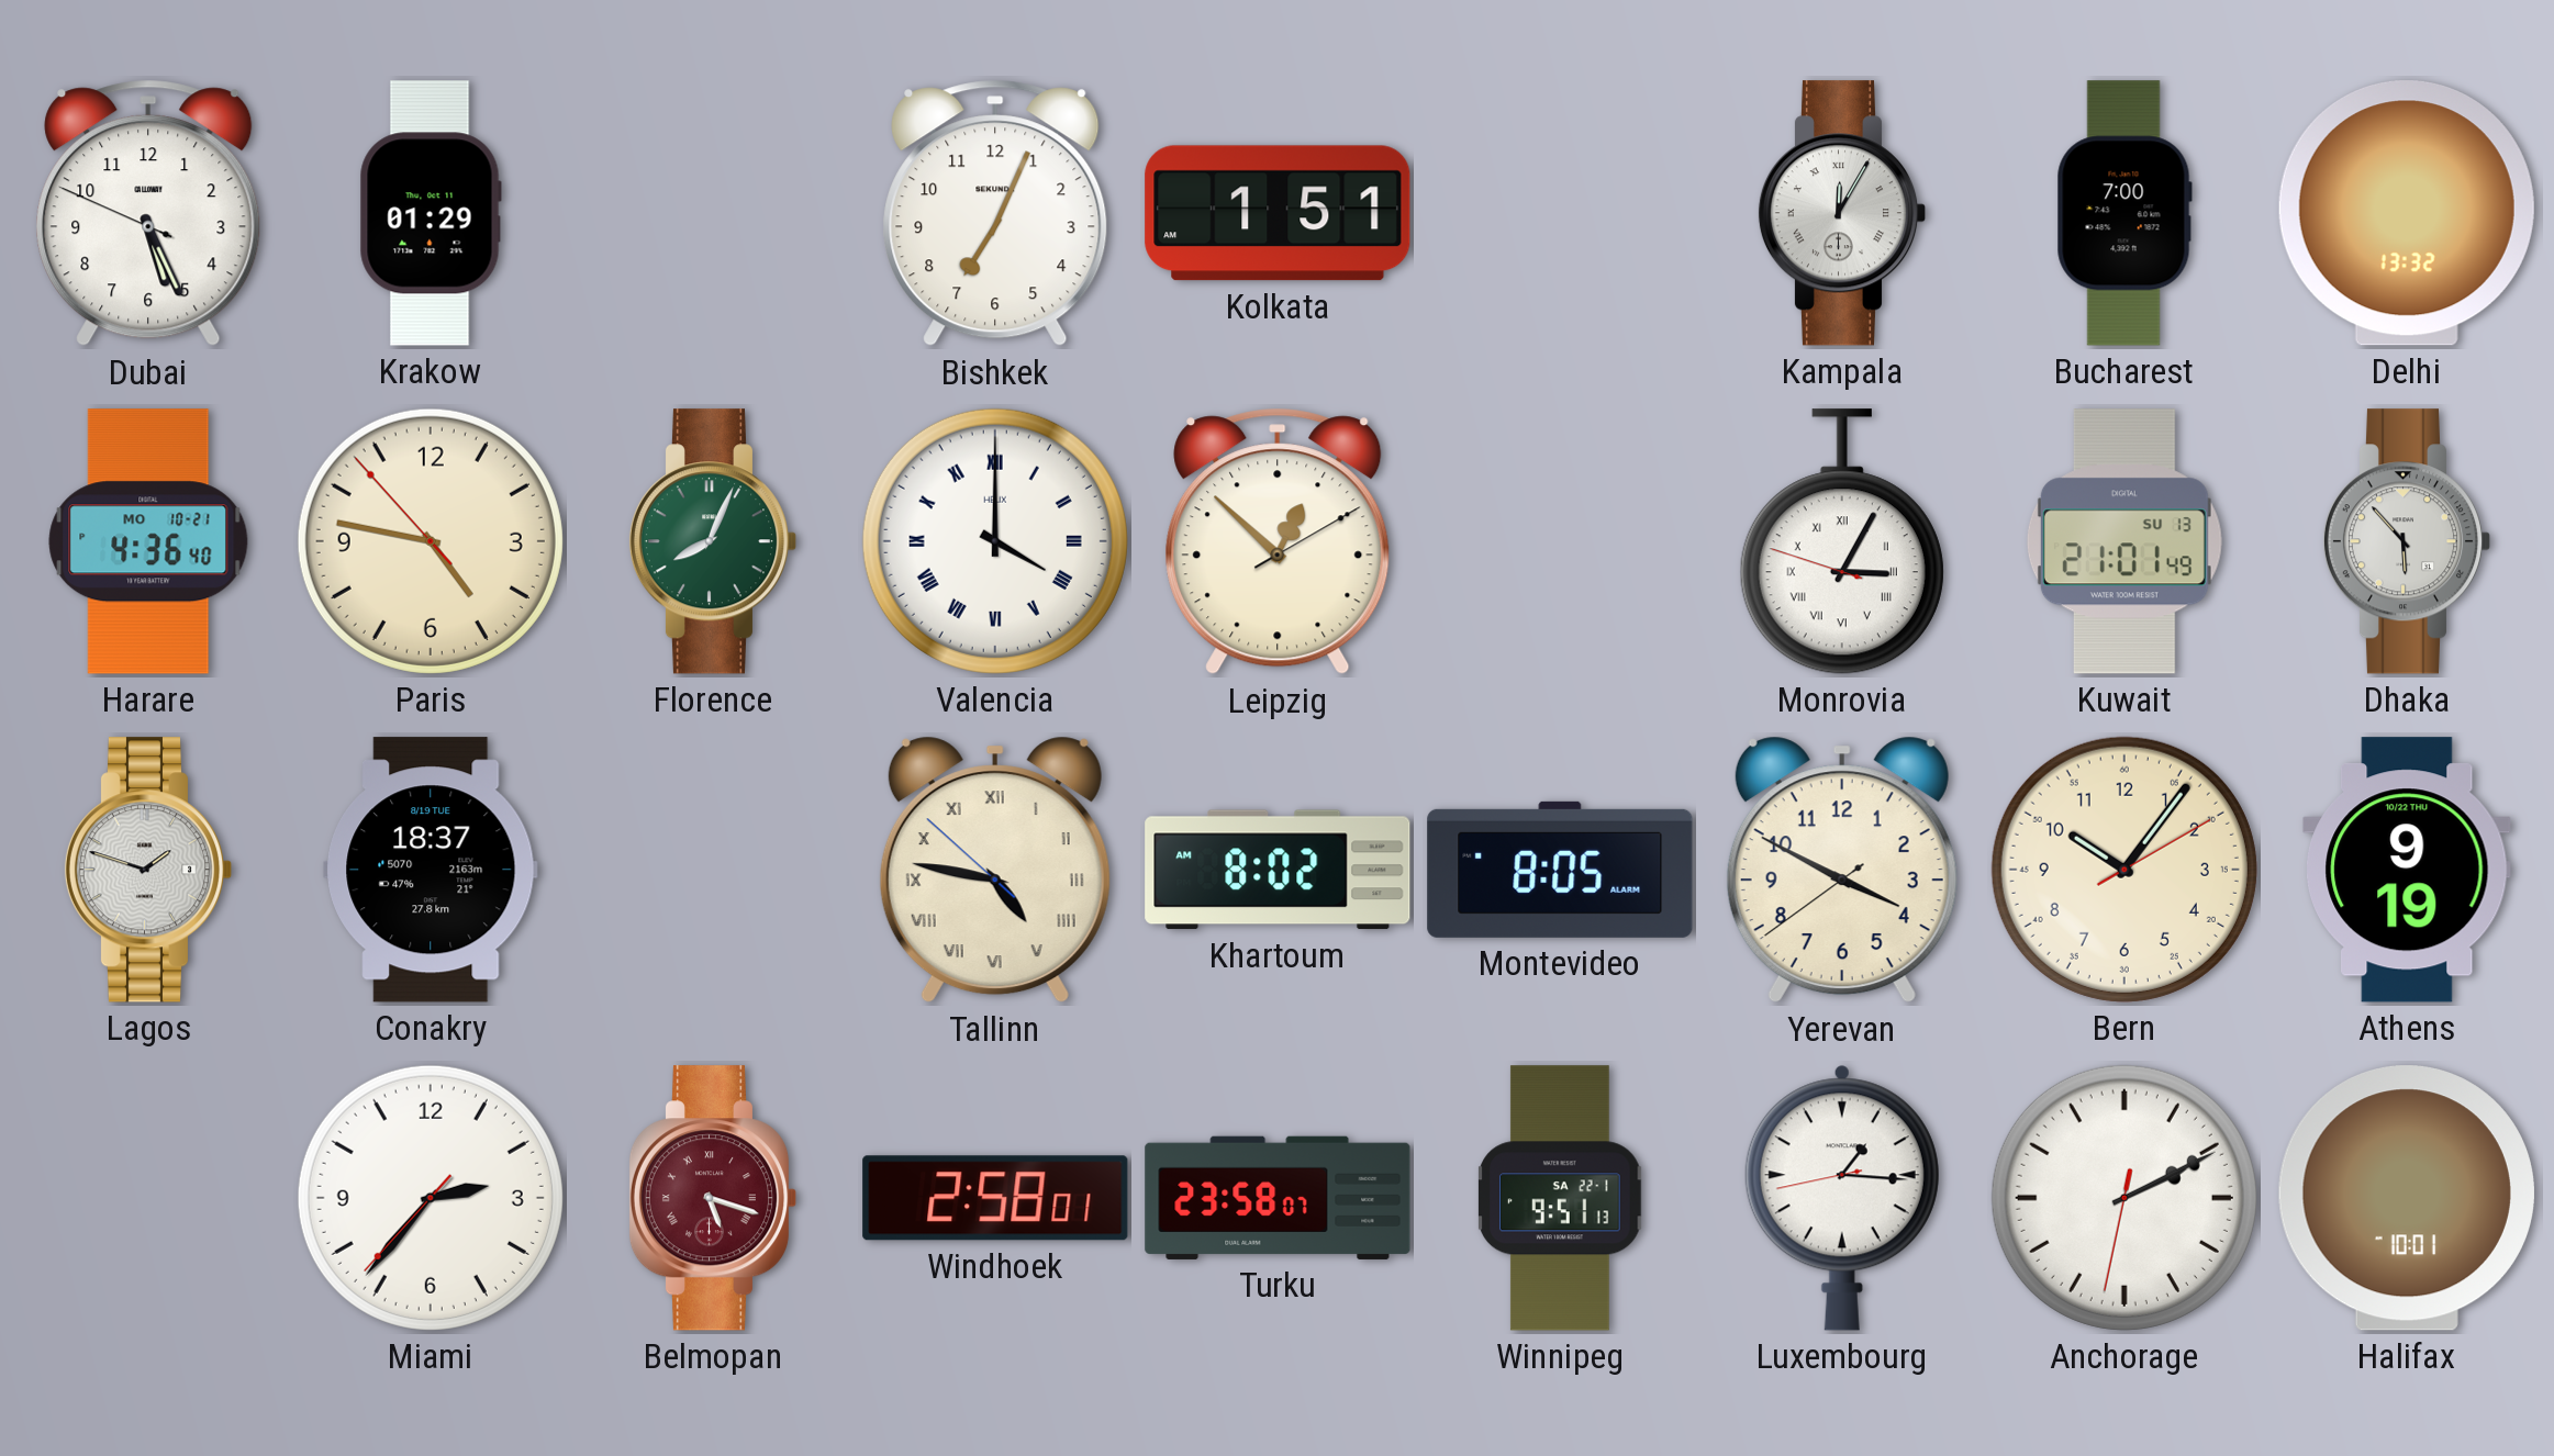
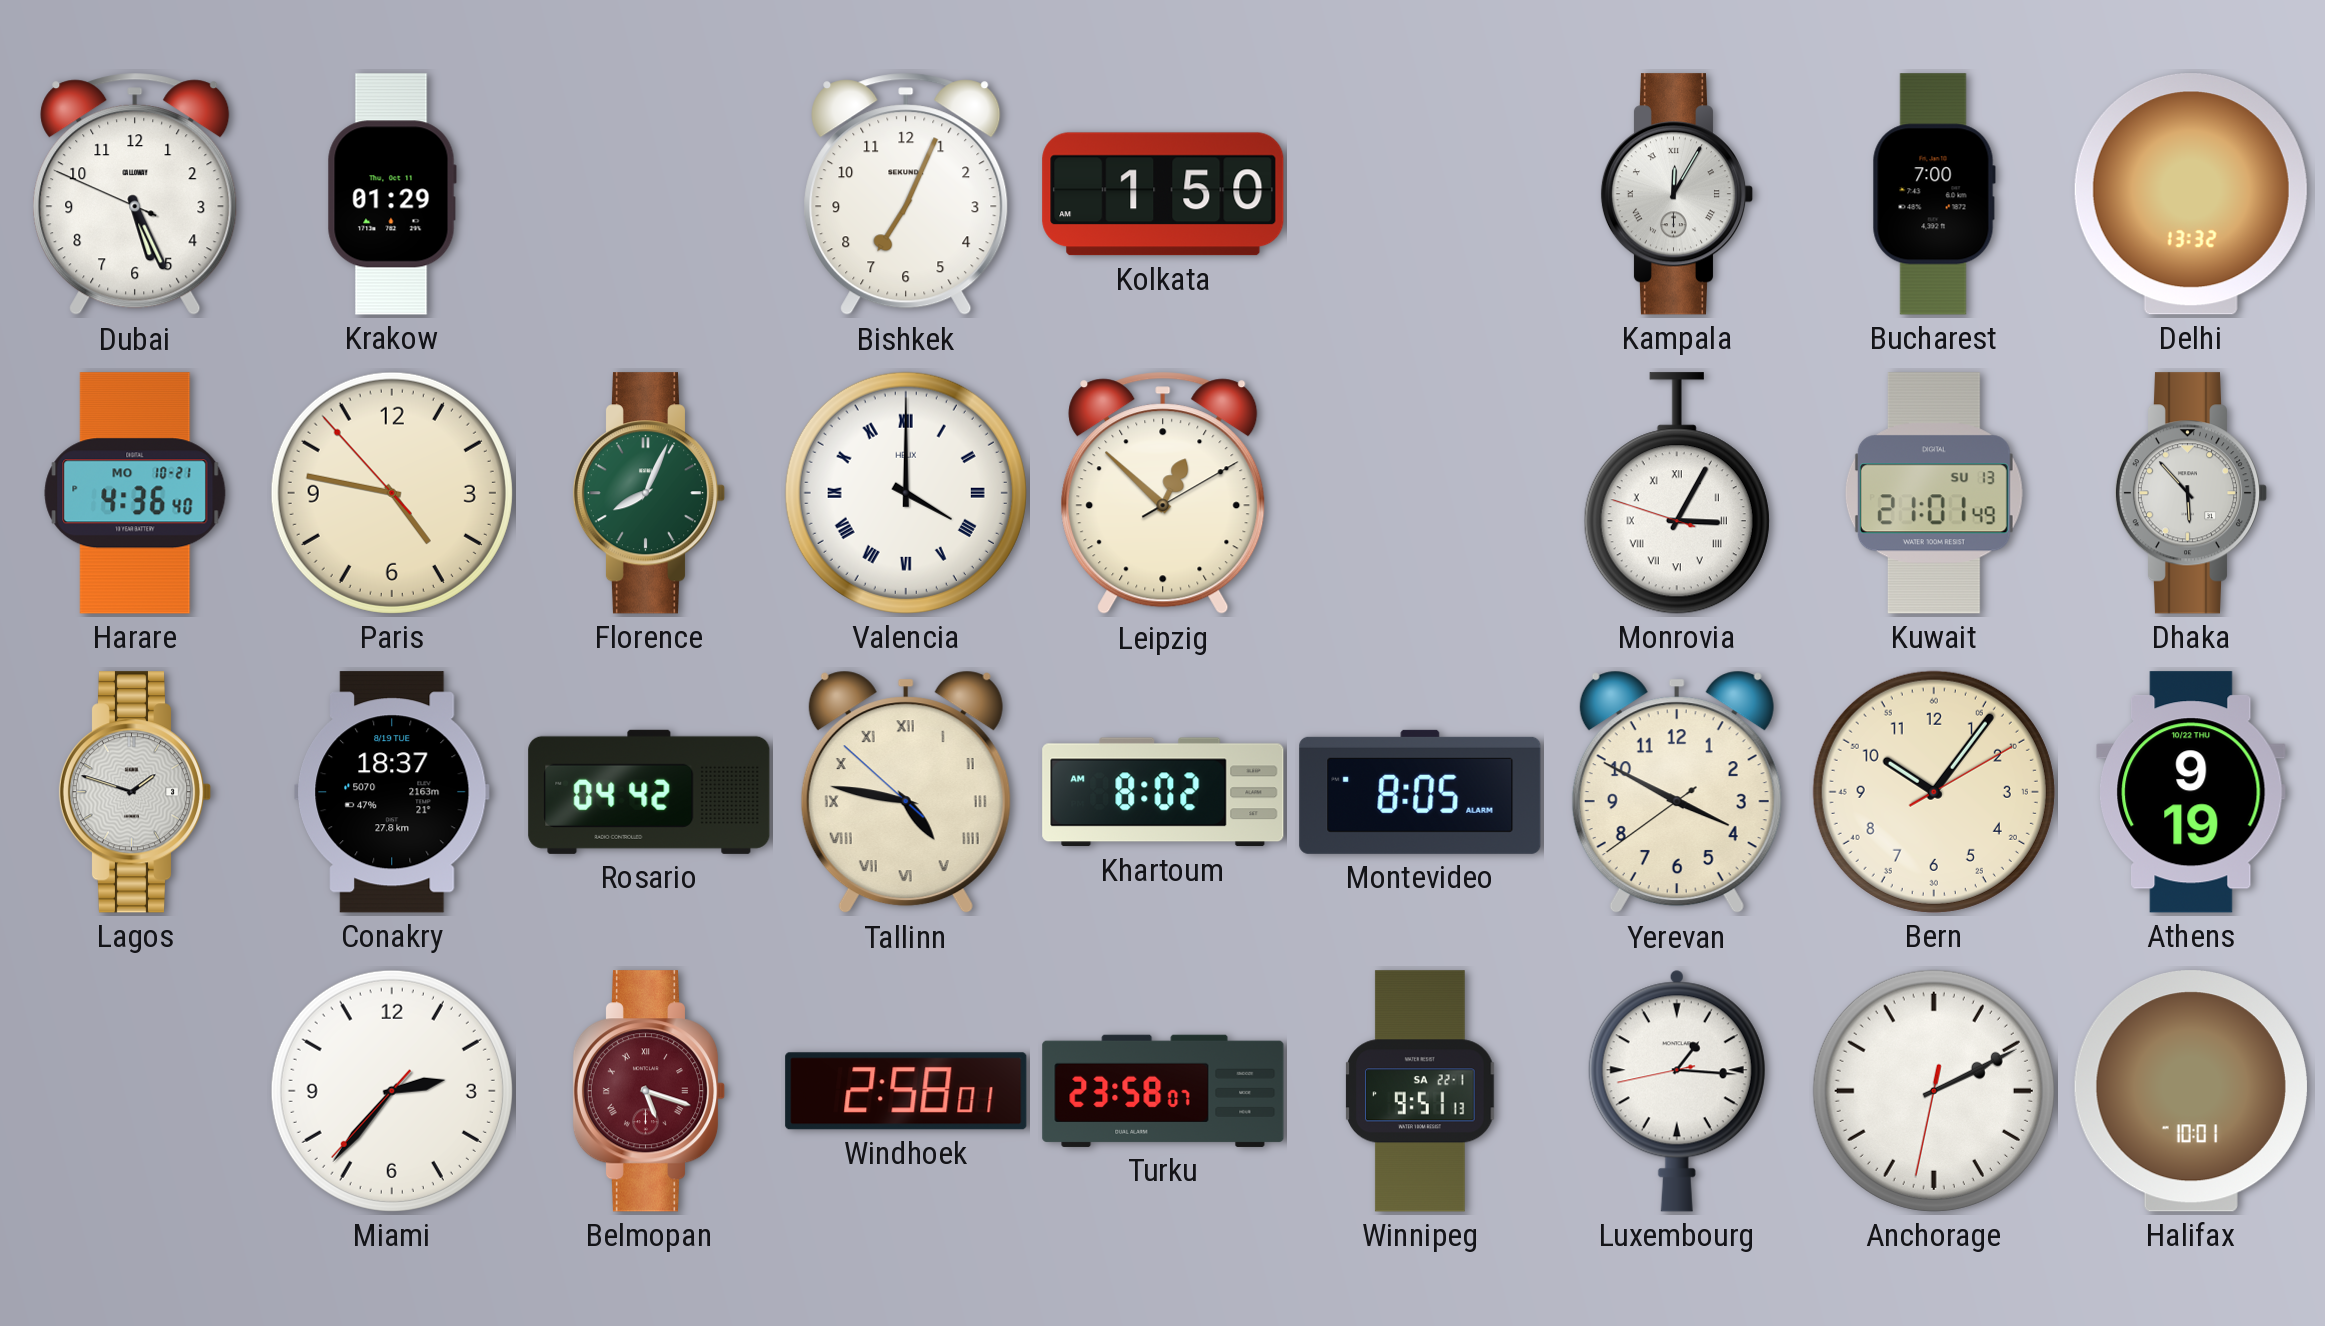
Kolkata: 1:51 -> 1:50
Rosario: none -> 04:42
